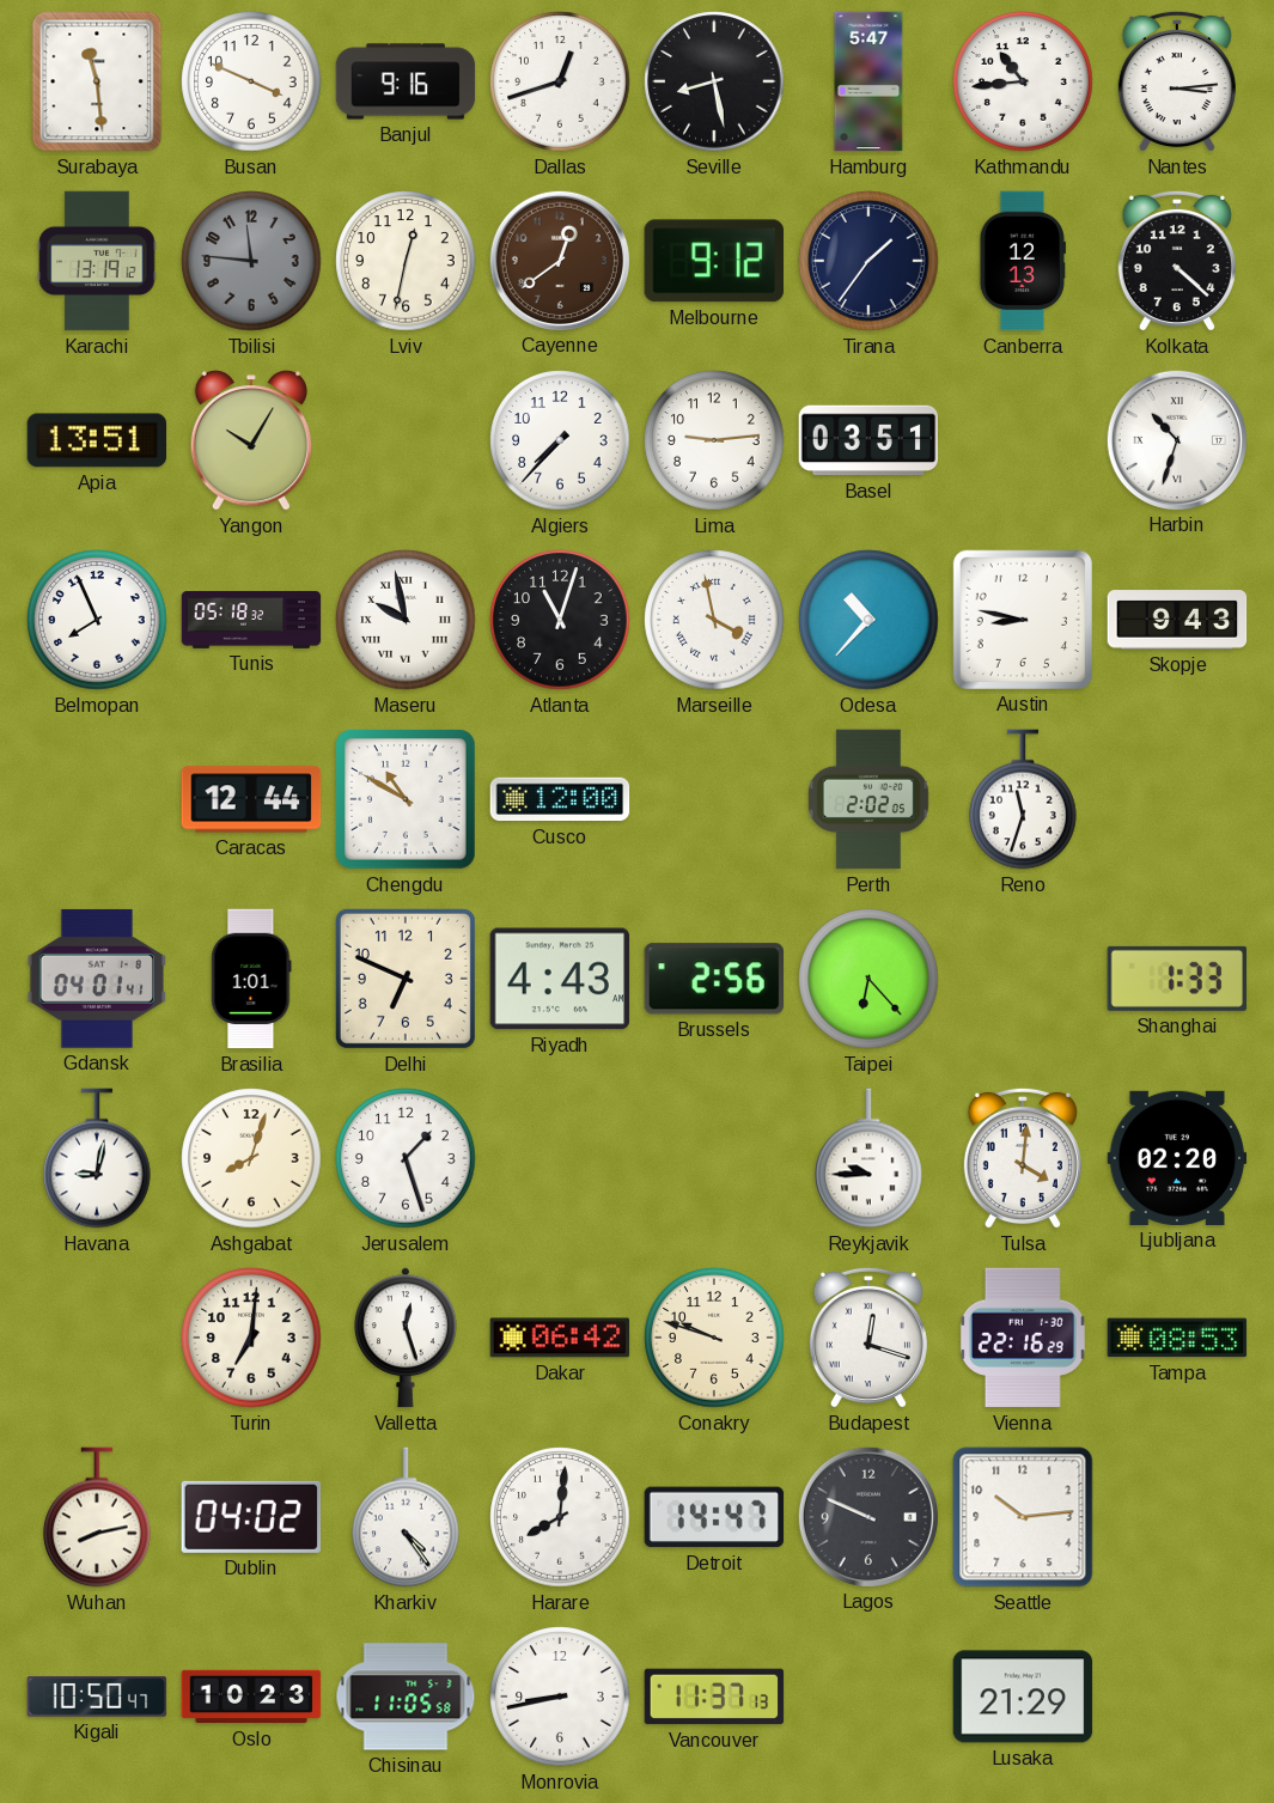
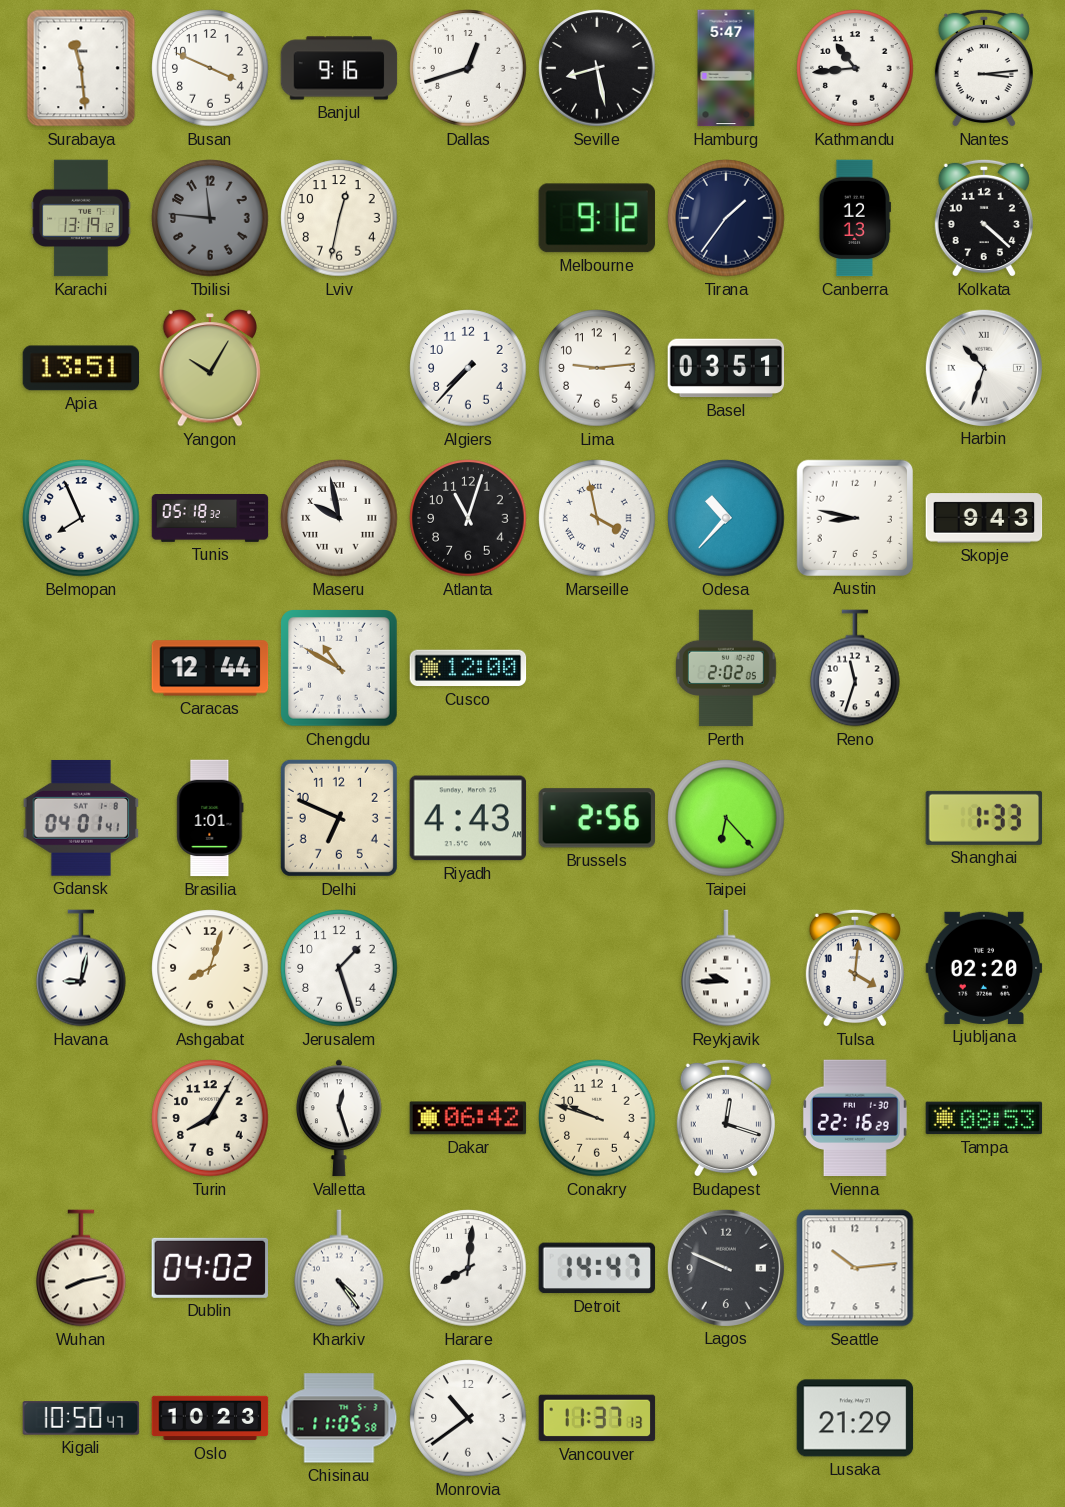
Cayenne: 12:39 -> none
Turin: 7:01 -> 8:05
Monrovia: 8:43 -> 10:39
